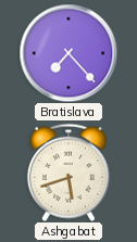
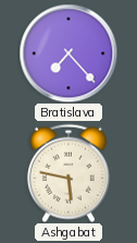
Ashgabat: 5:42 -> 5:47
